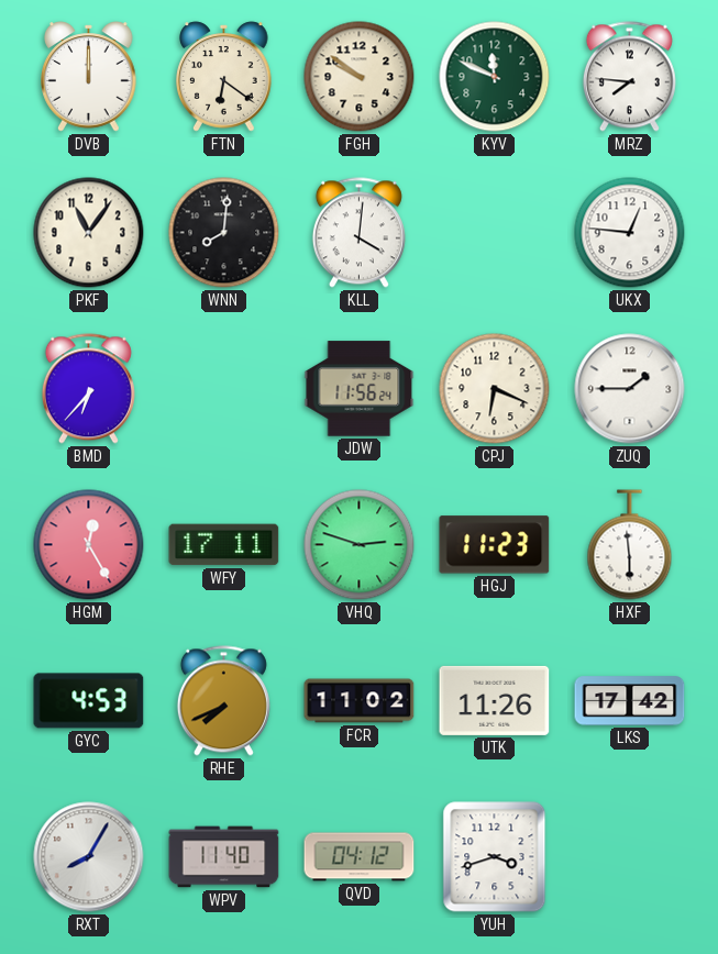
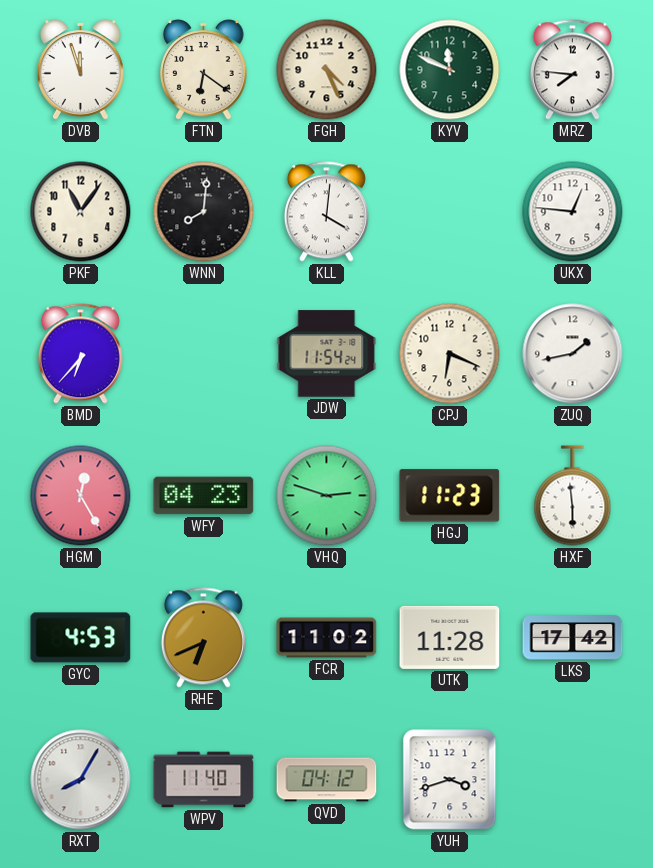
DVB: 12:00 -> 11:57
FGH: 9:51 -> 4:26
JDW: 11:56 -> 11:54
ZUQ: 1:45 -> 1:43
WFY: 17:11 -> 04:23
RHE: 7:41 -> 6:41
UTK: 11:26 -> 11:28
